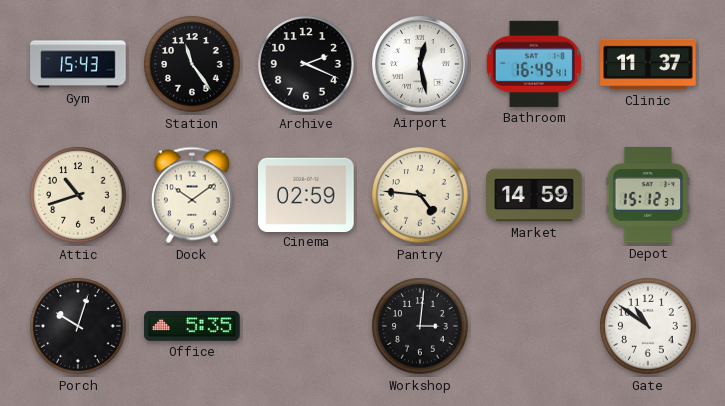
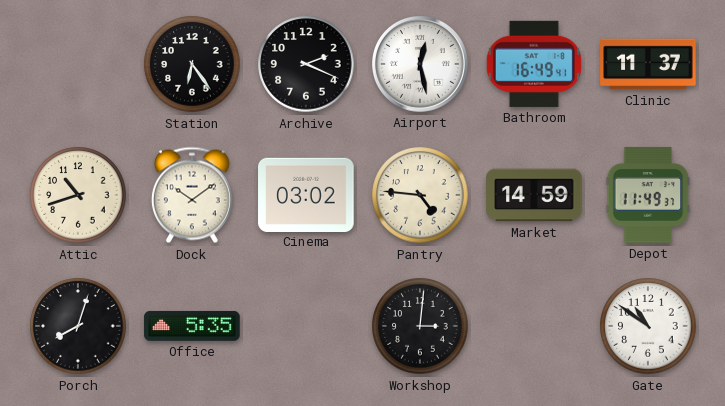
Gym: 15:43 -> none
Station: 11:24 -> 6:24
Cinema: 02:59 -> 03:02
Depot: 15:12 -> 11:49
Porch: 10:03 -> 8:03
